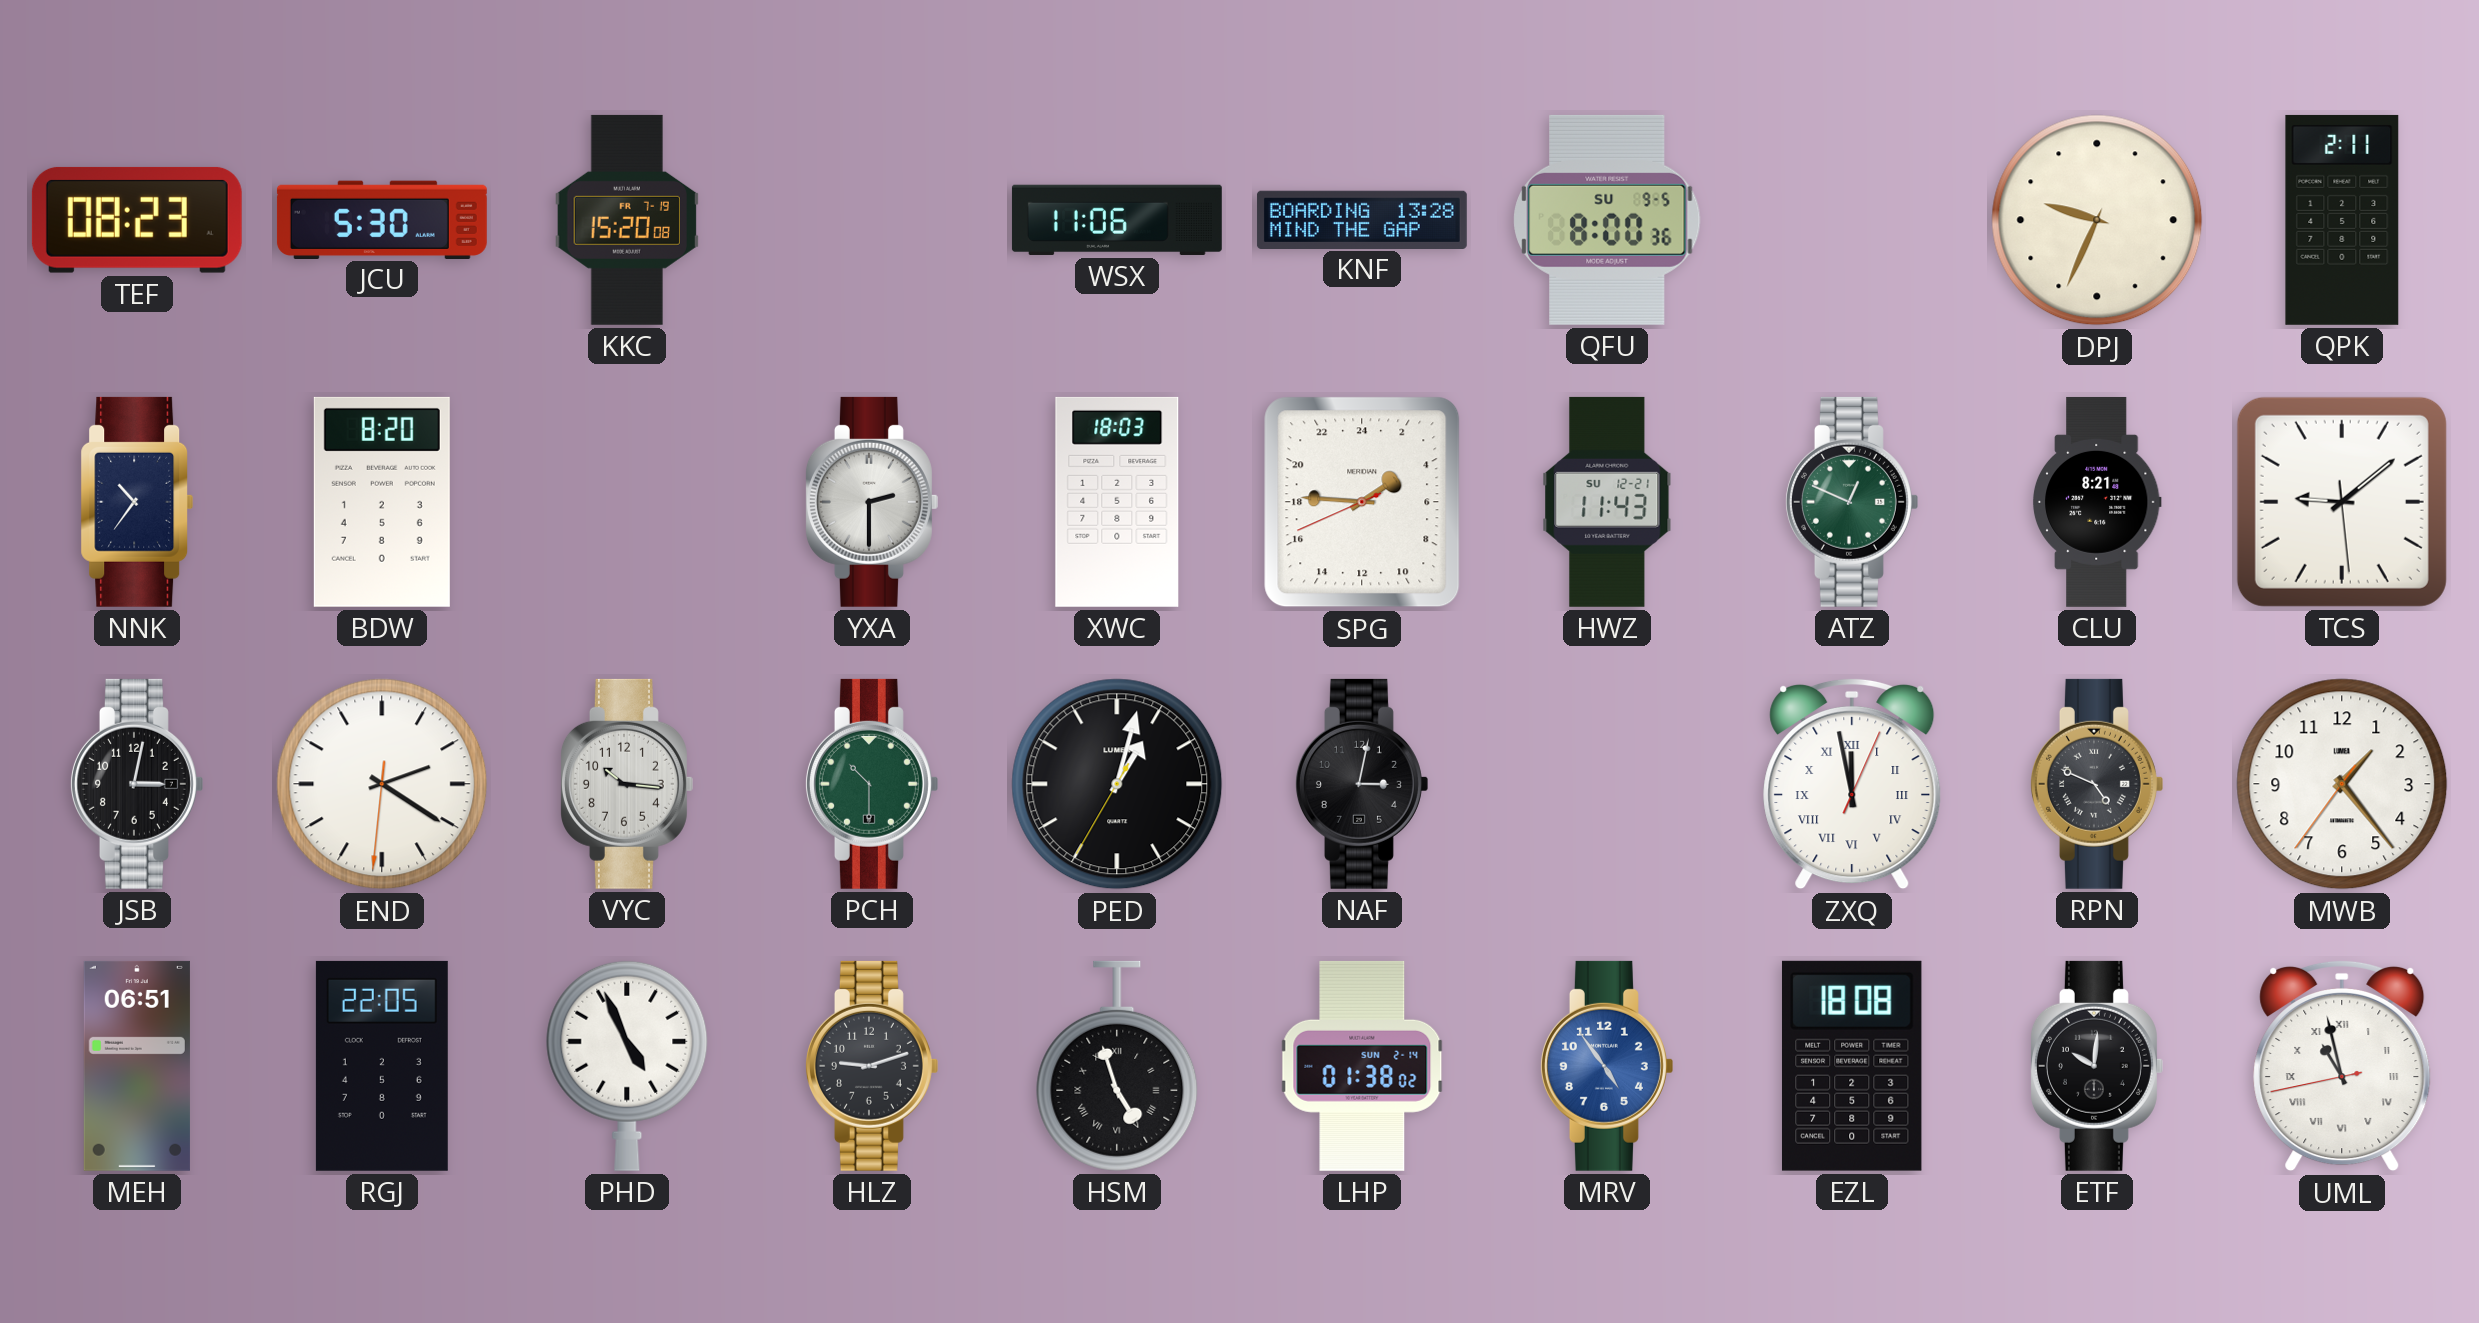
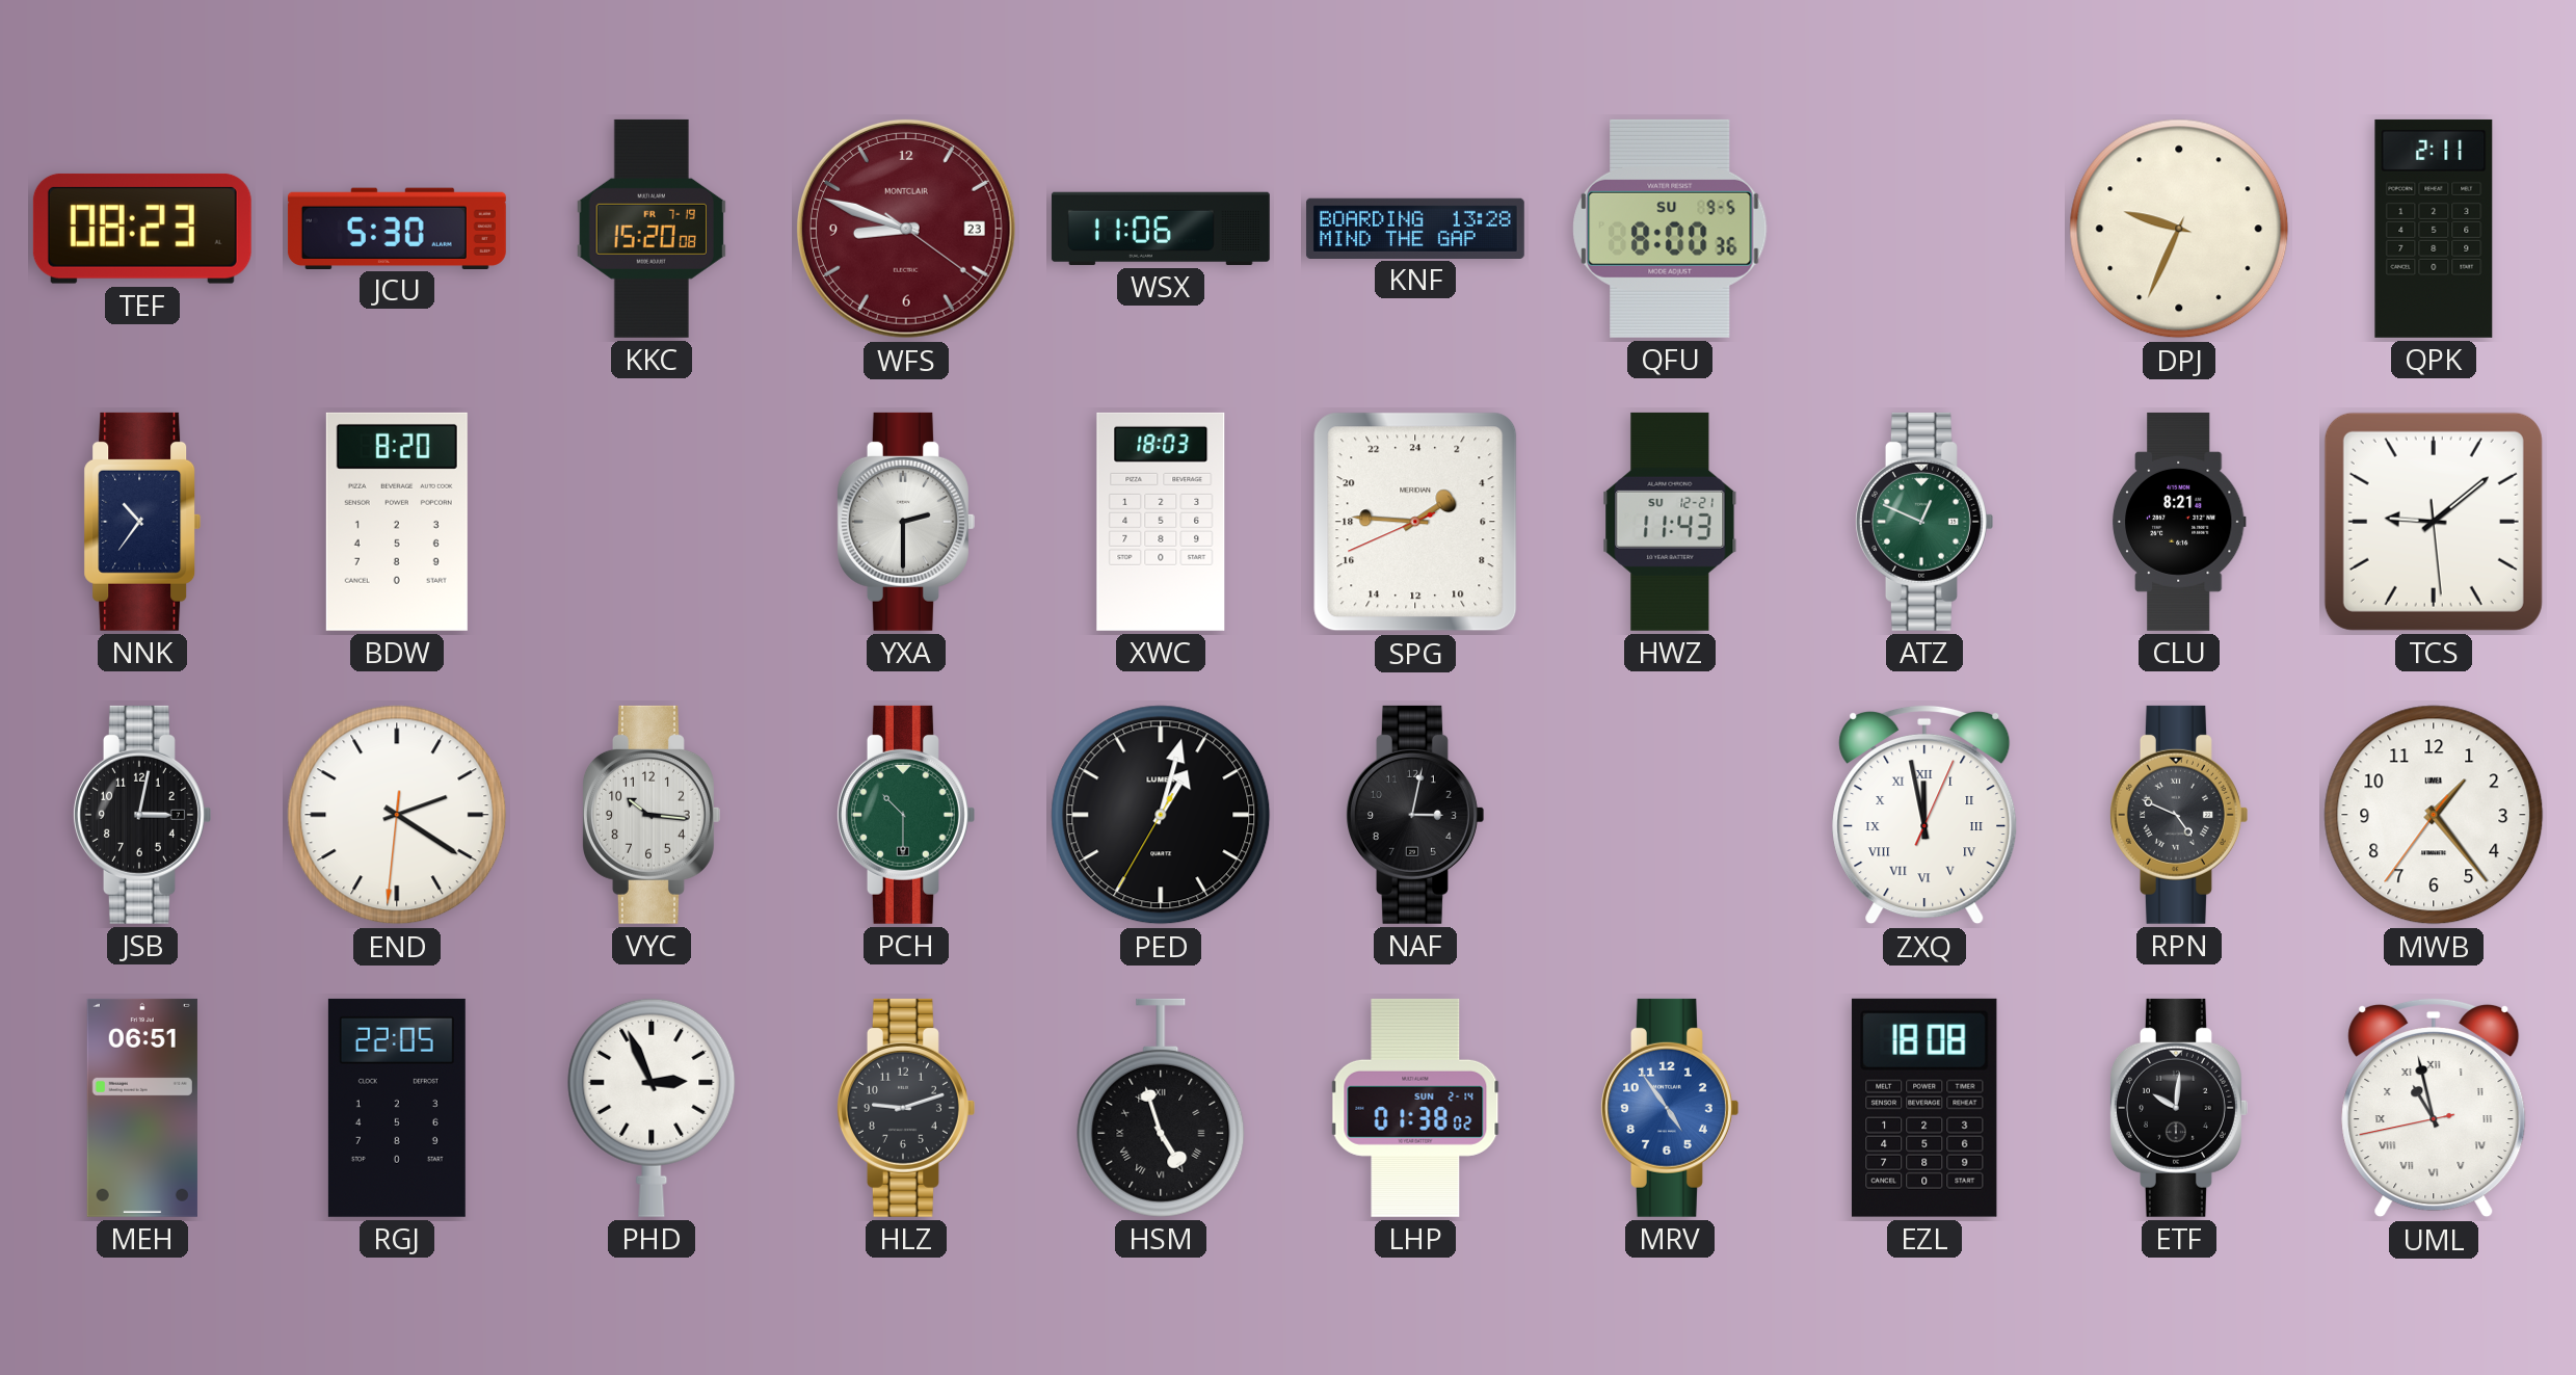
WFS: none -> 8:48
PHD: 4:56 -> 2:56
